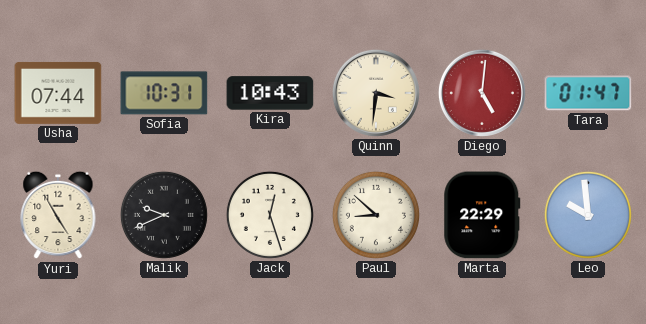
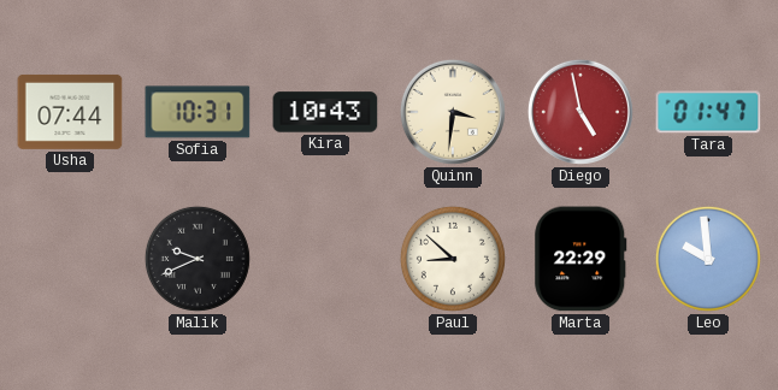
Diego: 5:01 -> 4:58
Yuri: 4:55 -> none
Jack: 12:27 -> none
